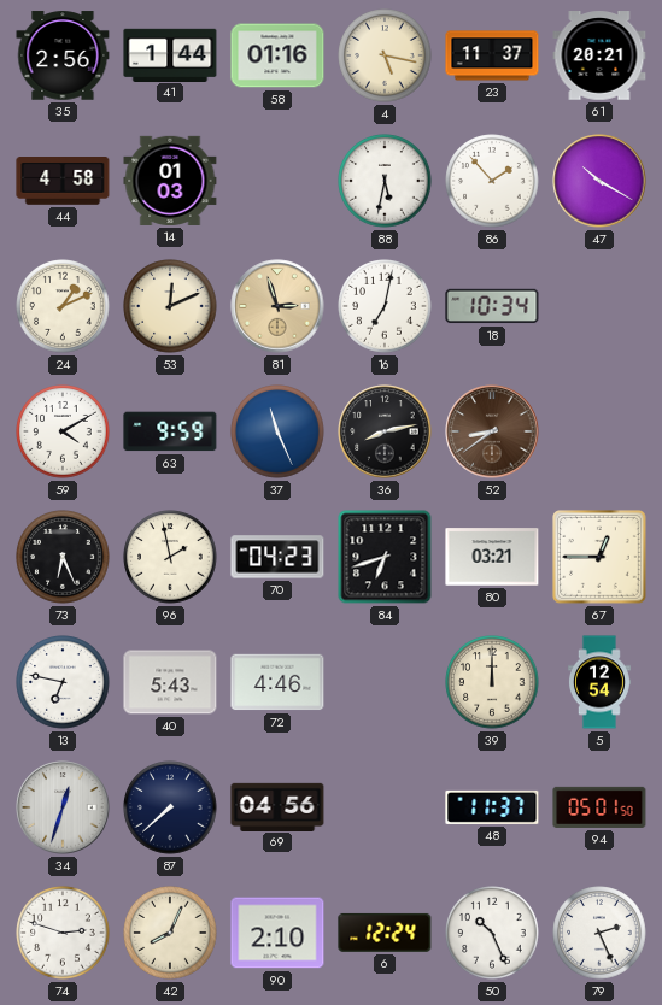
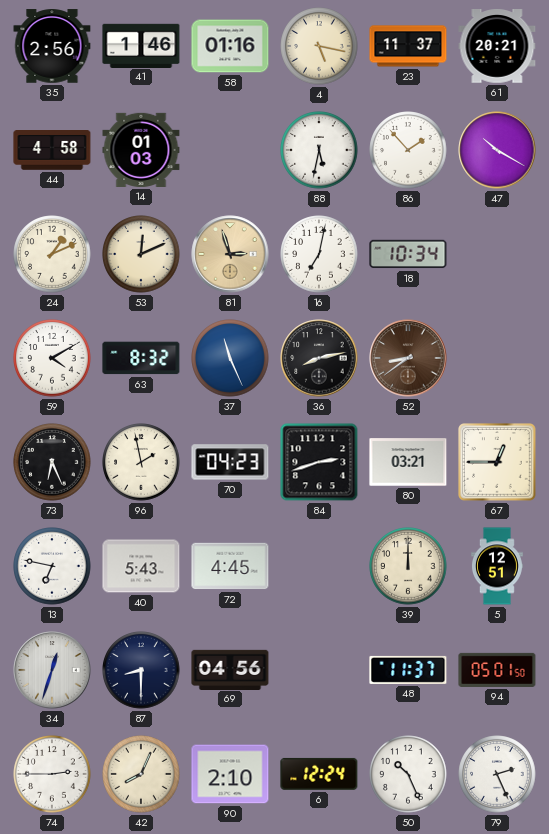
41: 1:44 -> 1:46
63: 9:59 -> 8:32
84: 6:42 -> 2:42
72: 4:46 -> 4:45
5: 12:54 -> 12:51
87: 7:38 -> 8:30
74: 2:48 -> 2:45
